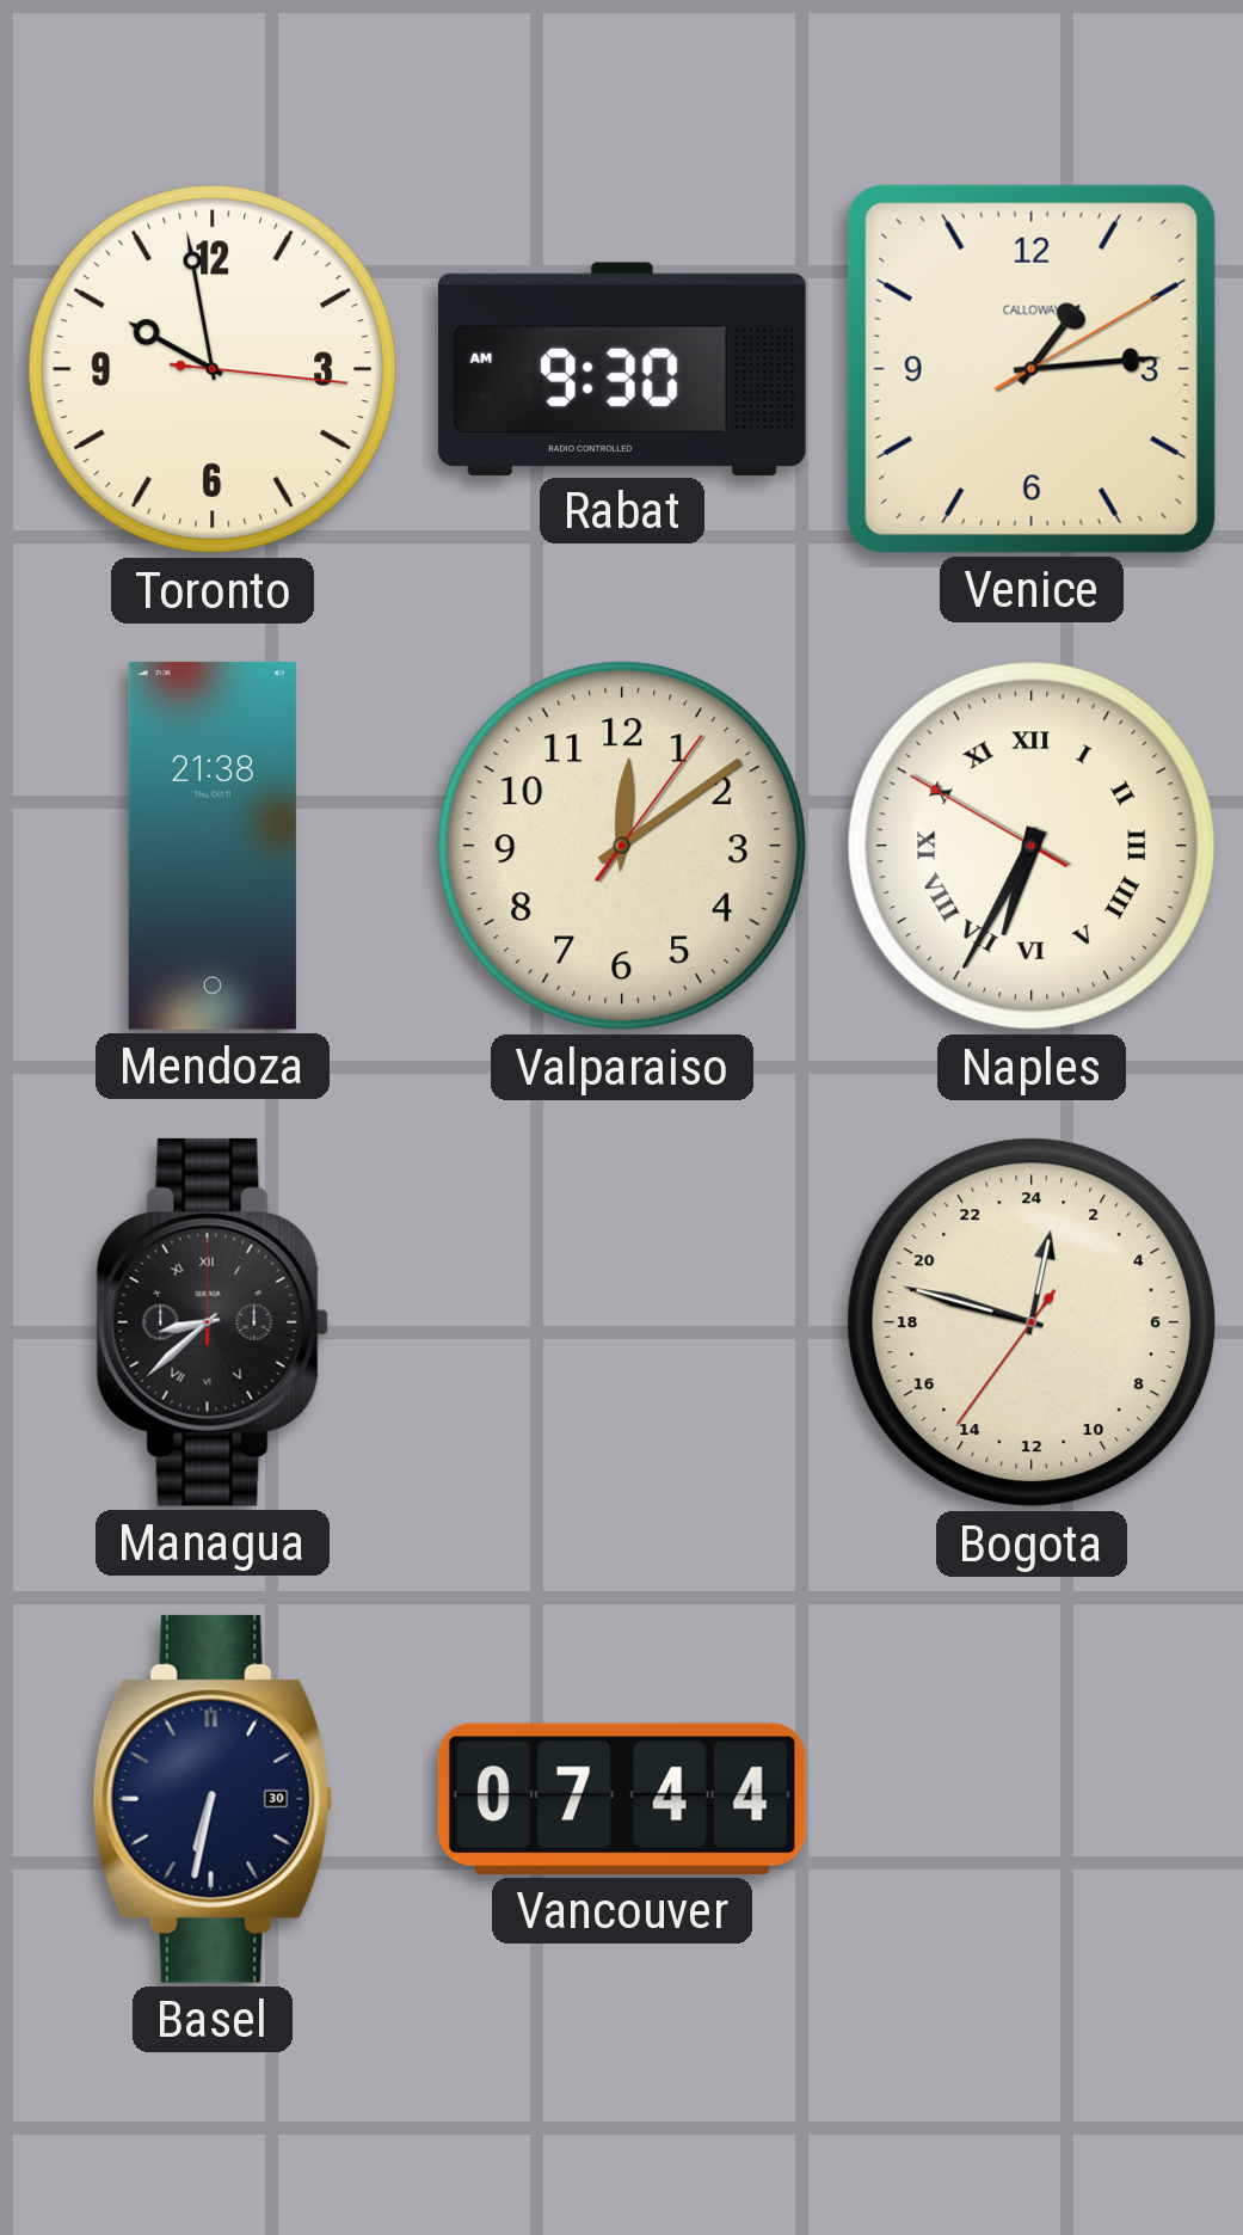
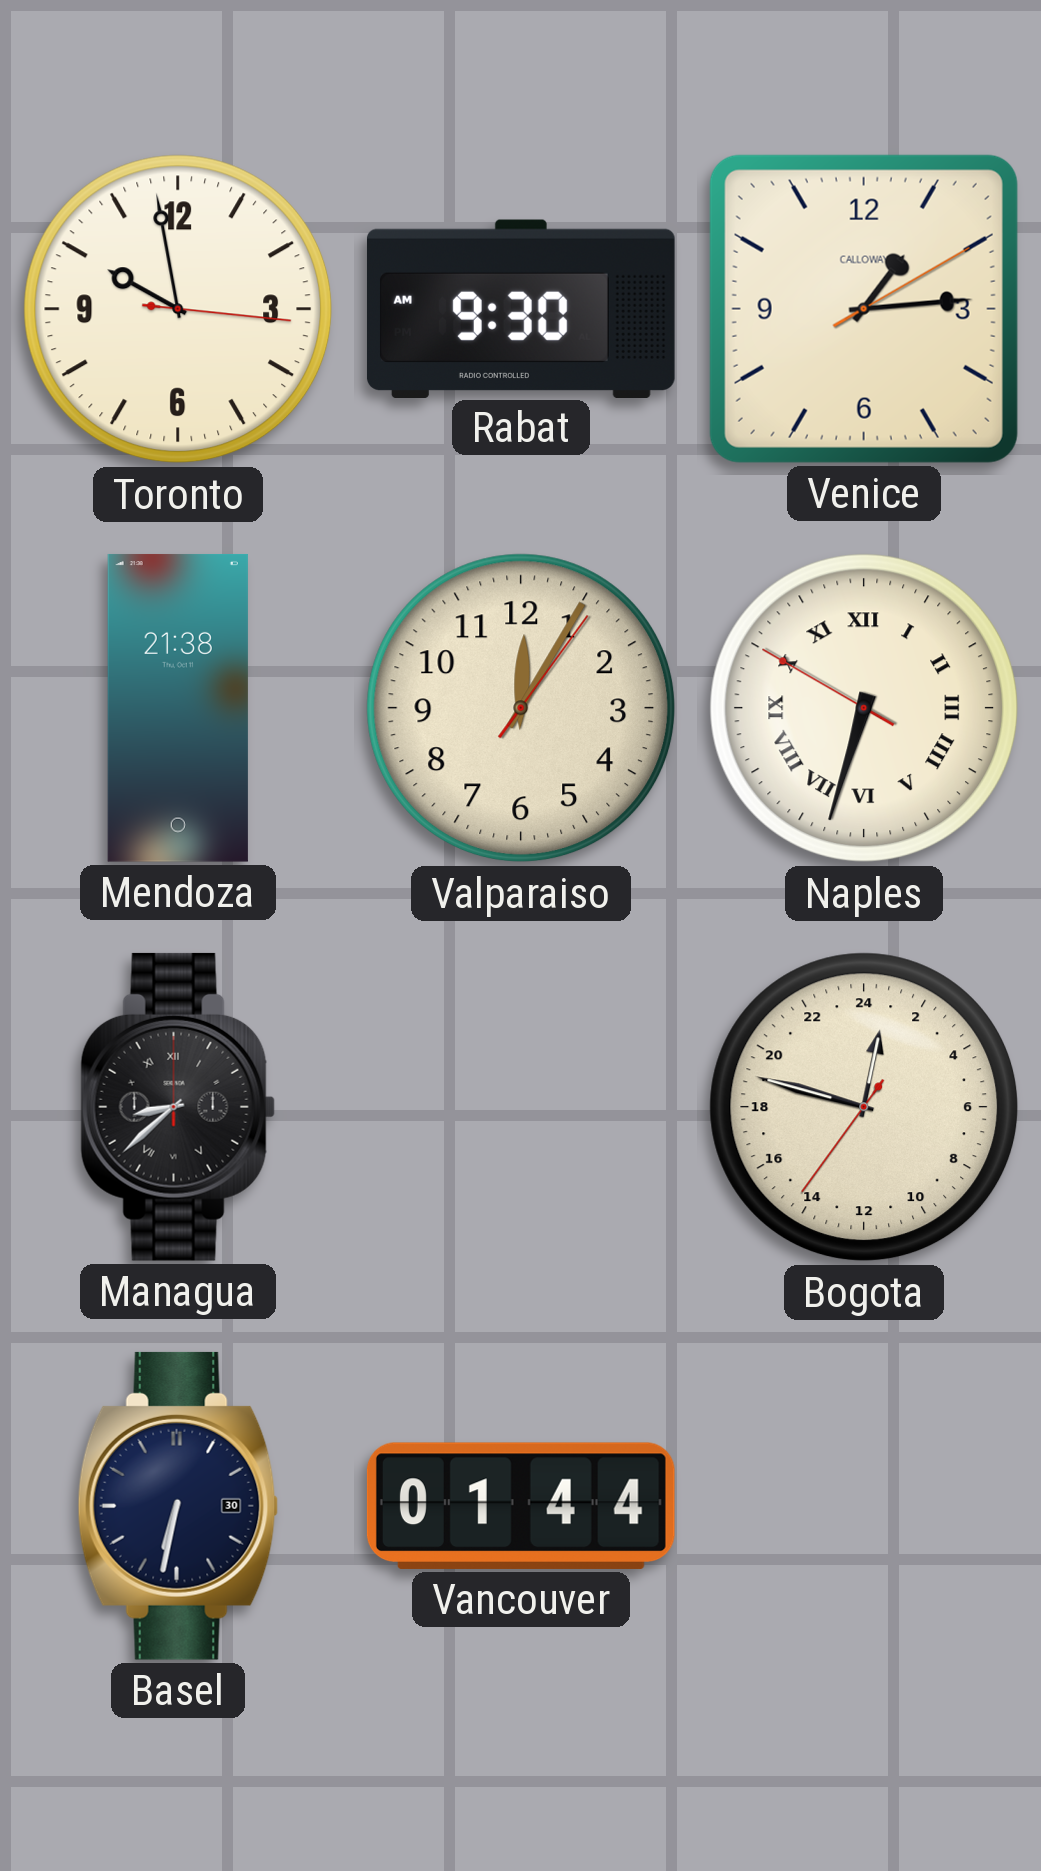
Valparaiso: 12:09 -> 12:05
Naples: 6:34 -> 6:32
Vancouver: 07:44 -> 01:44
